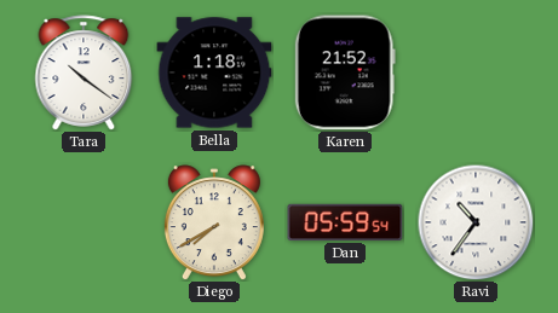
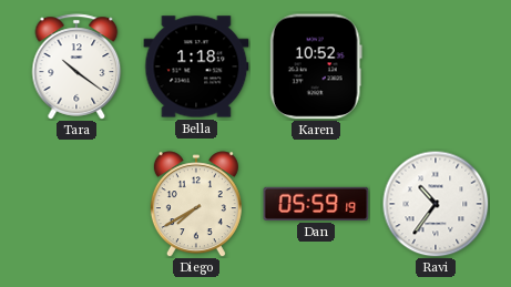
Karen: 21:52 -> 10:52
Dan: 05:59:54 -> 05:59:19
